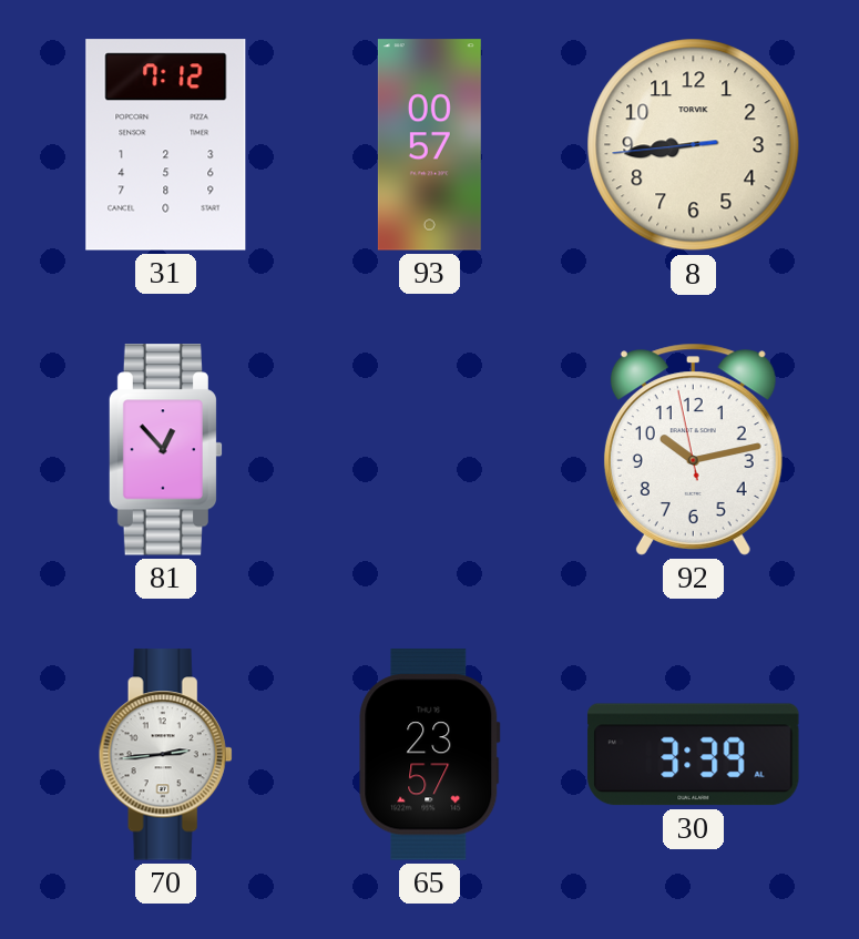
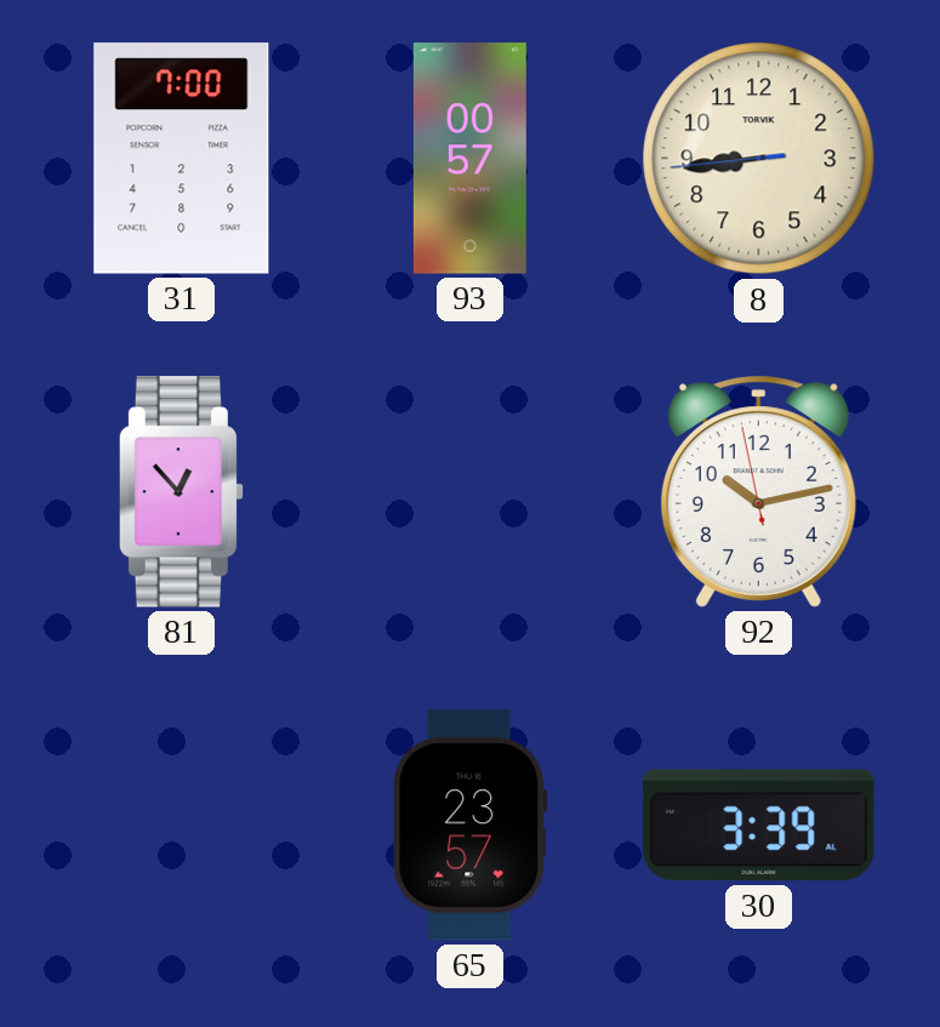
31: 7:12 -> 7:00
70: 2:44 -> none
